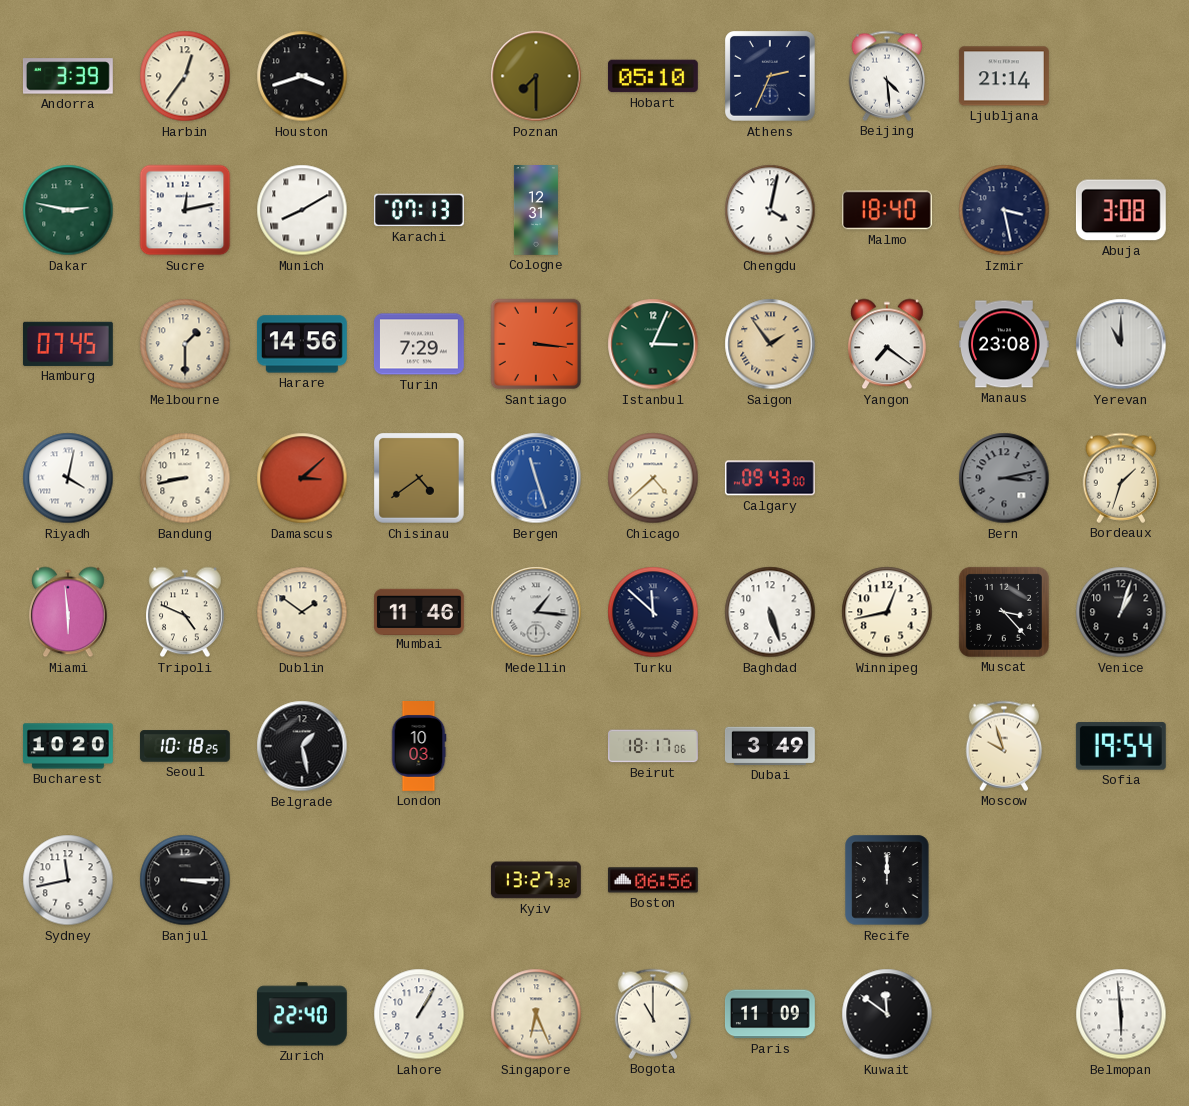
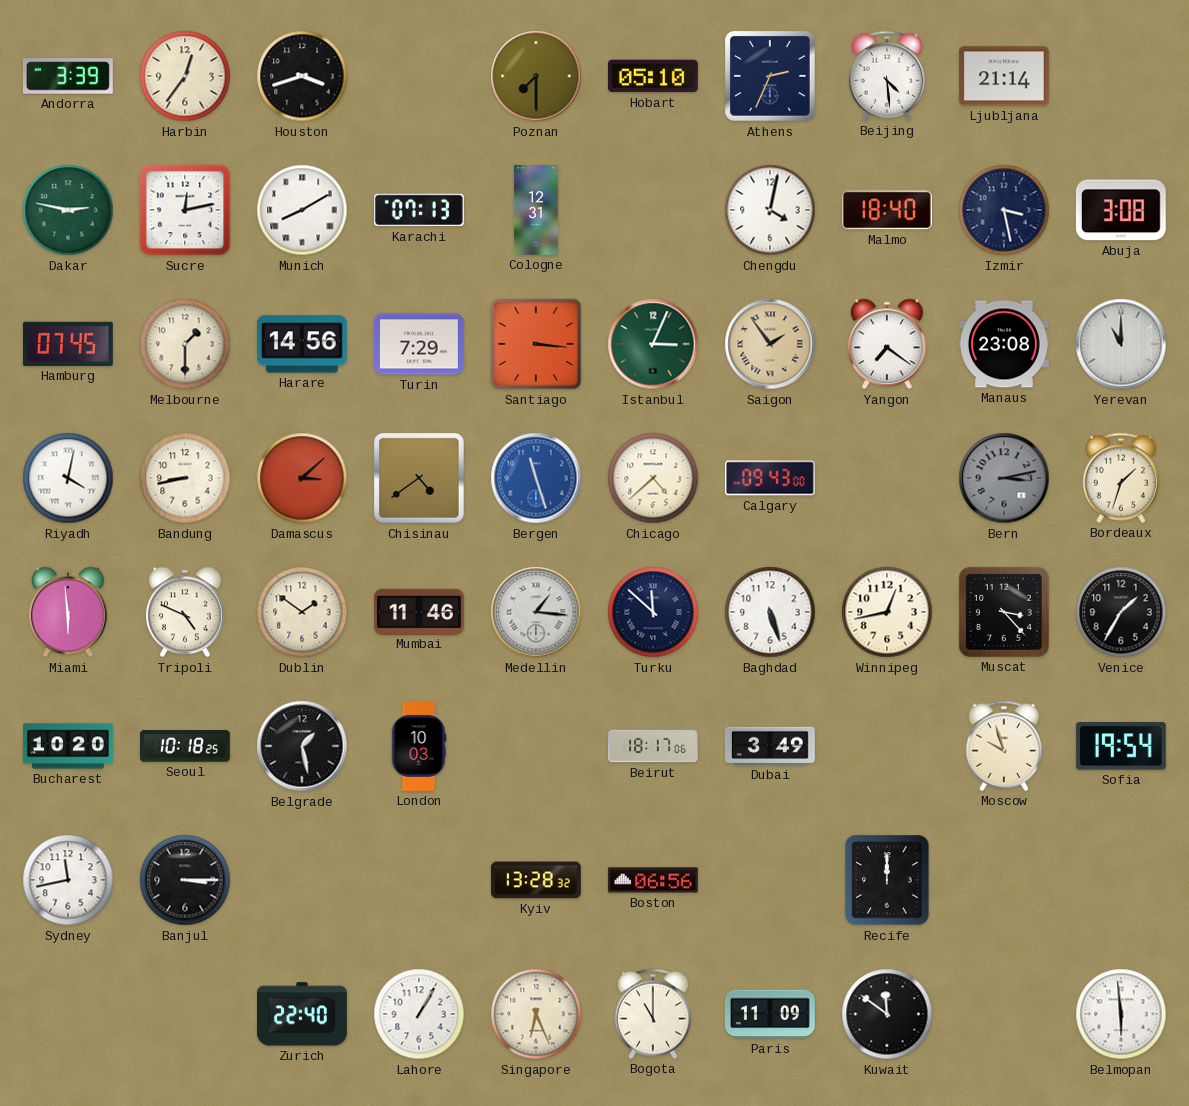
Venice: 1:03 -> 1:35
Kyiv: 13:27 -> 13:28
